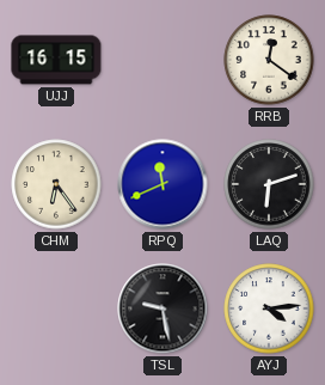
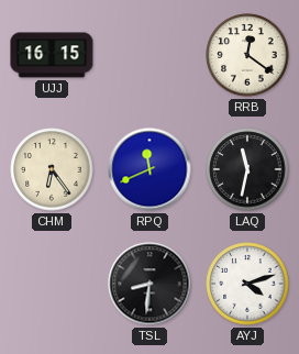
LAQ: 6:12 -> 11:32
TSL: 9:28 -> 8:31
AYJ: 4:14 -> 4:12
